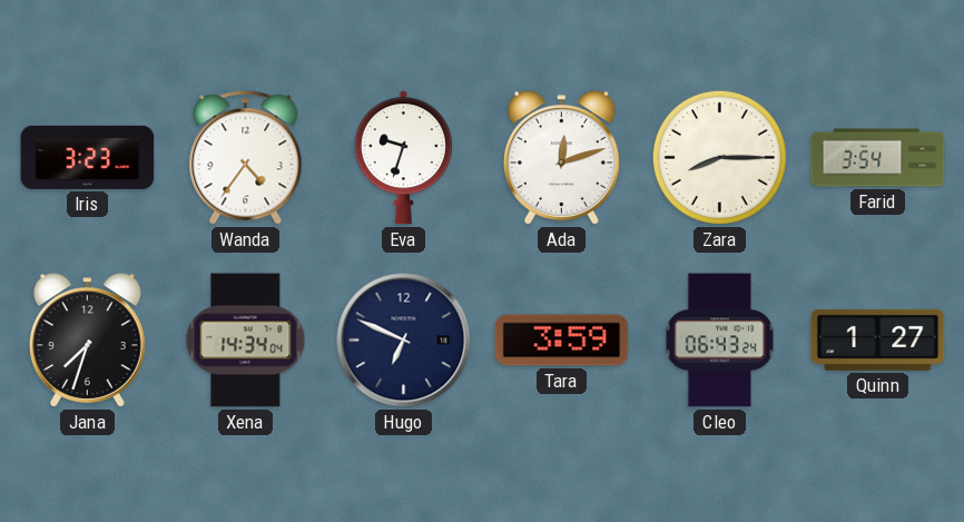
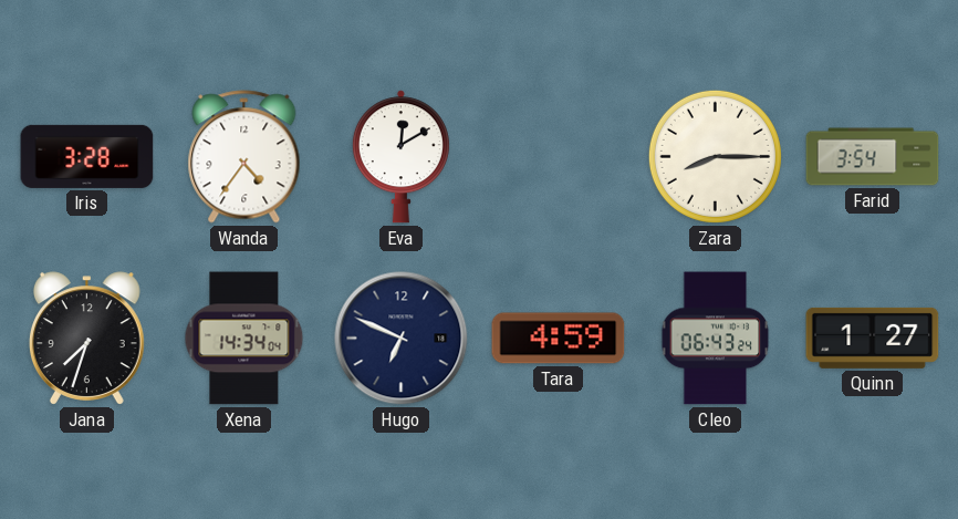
Iris: 3:23 -> 3:28
Eva: 9:33 -> 12:10
Ada: 12:12 -> none
Tara: 3:59 -> 4:59
